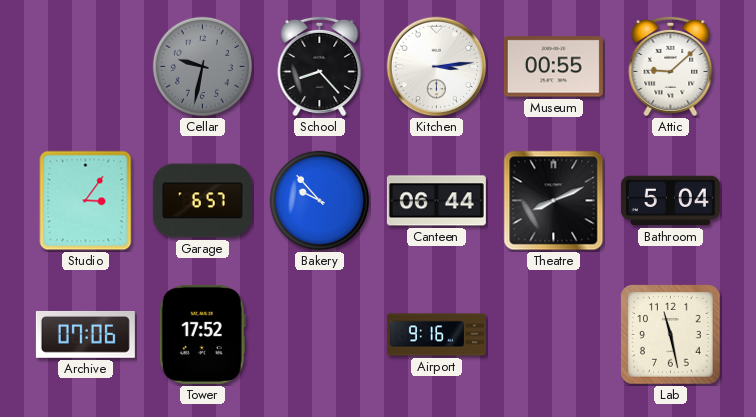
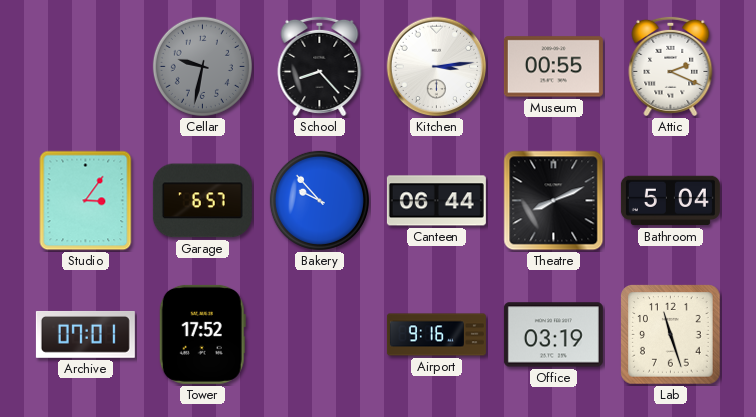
Attic: 9:08 -> 2:19
Archive: 07:06 -> 07:01
Office: none -> 03:19
Lab: 11:28 -> 11:27
